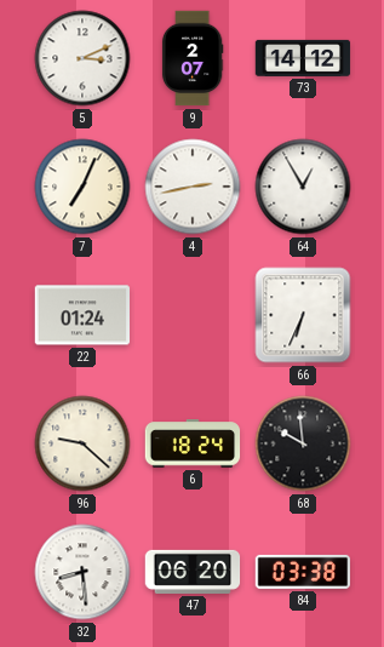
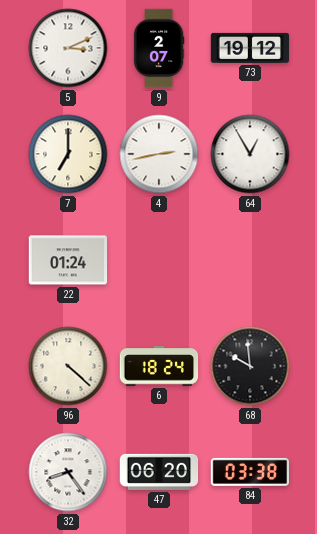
73: 14:12 -> 19:12
7: 7:04 -> 7:00
66: 6:34 -> none
96: 9:22 -> 4:22
32: 8:29 -> 8:24
